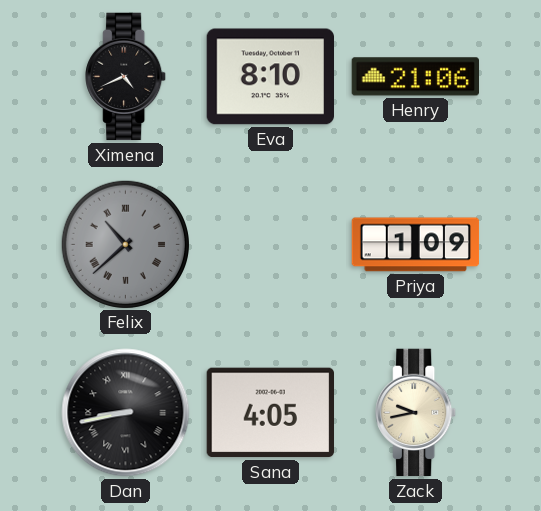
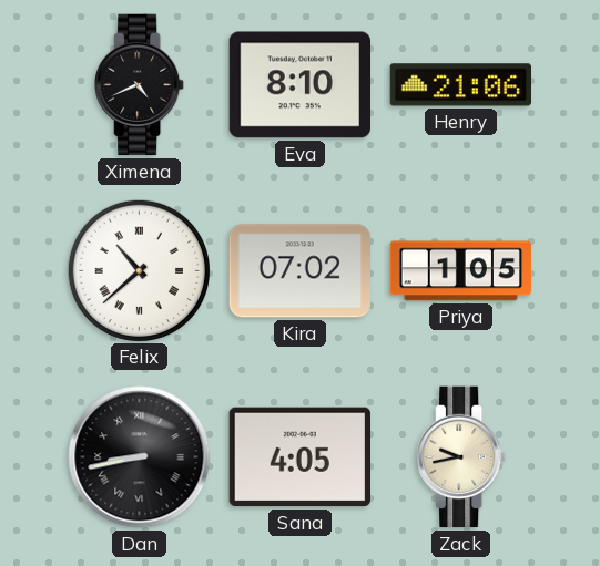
Felix dial: grey -> white
Kira: none -> 07:02
Priya: 1:09 -> 1:05
